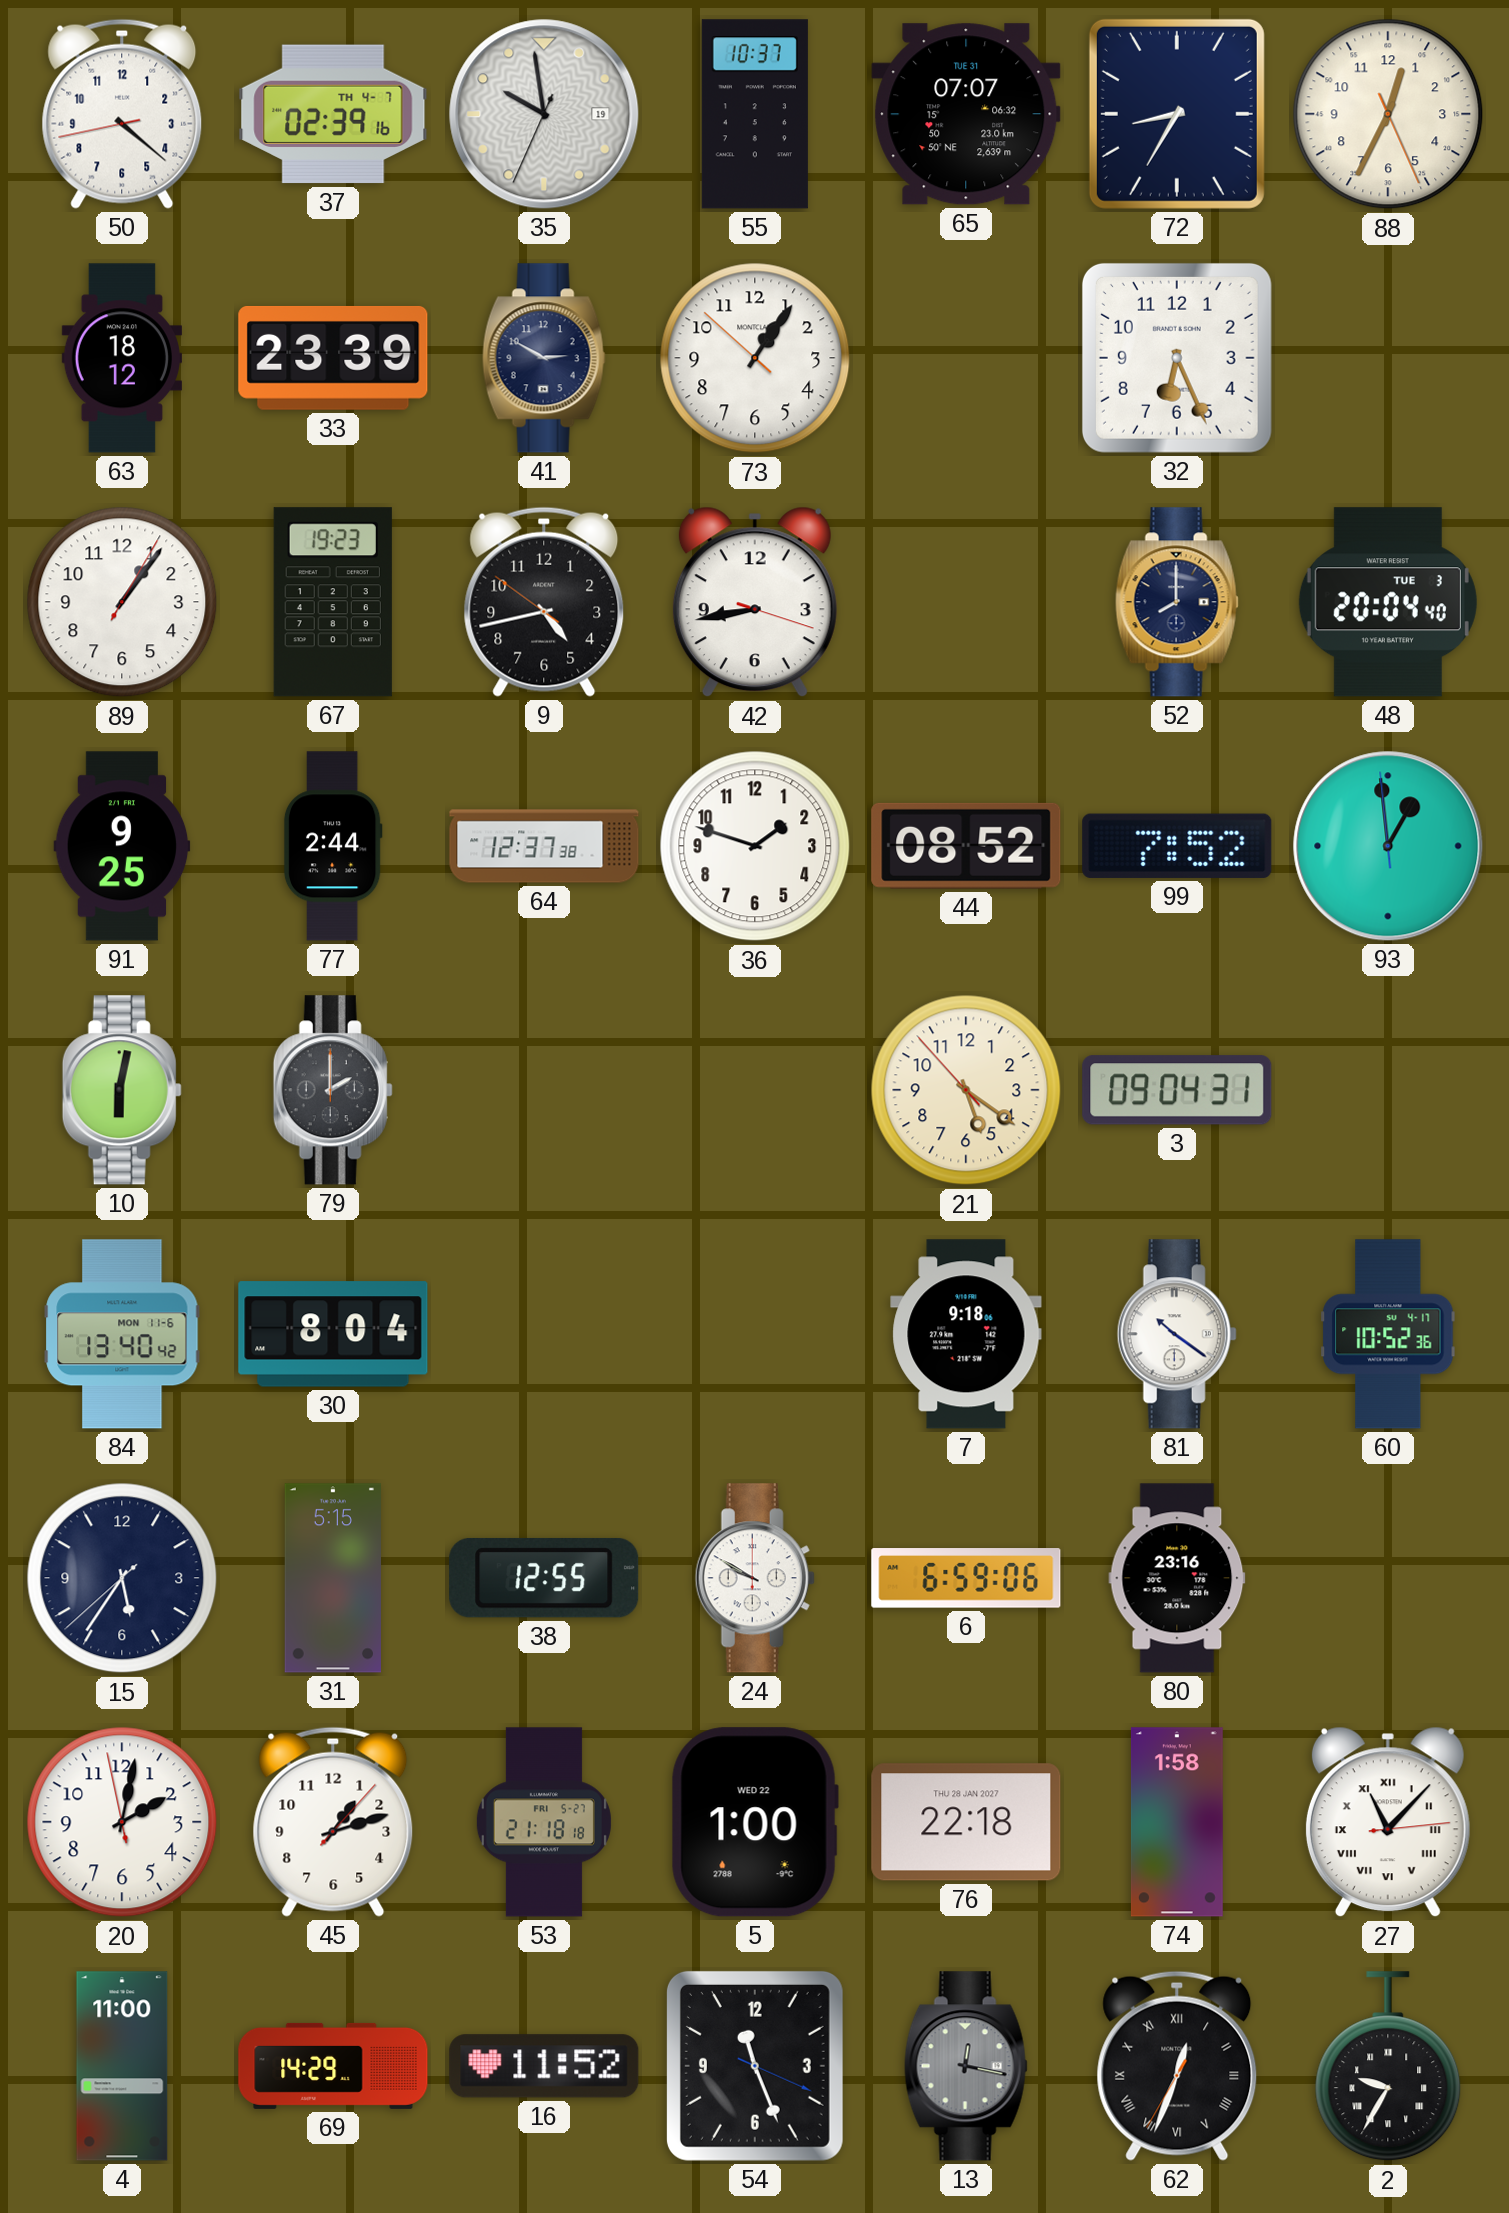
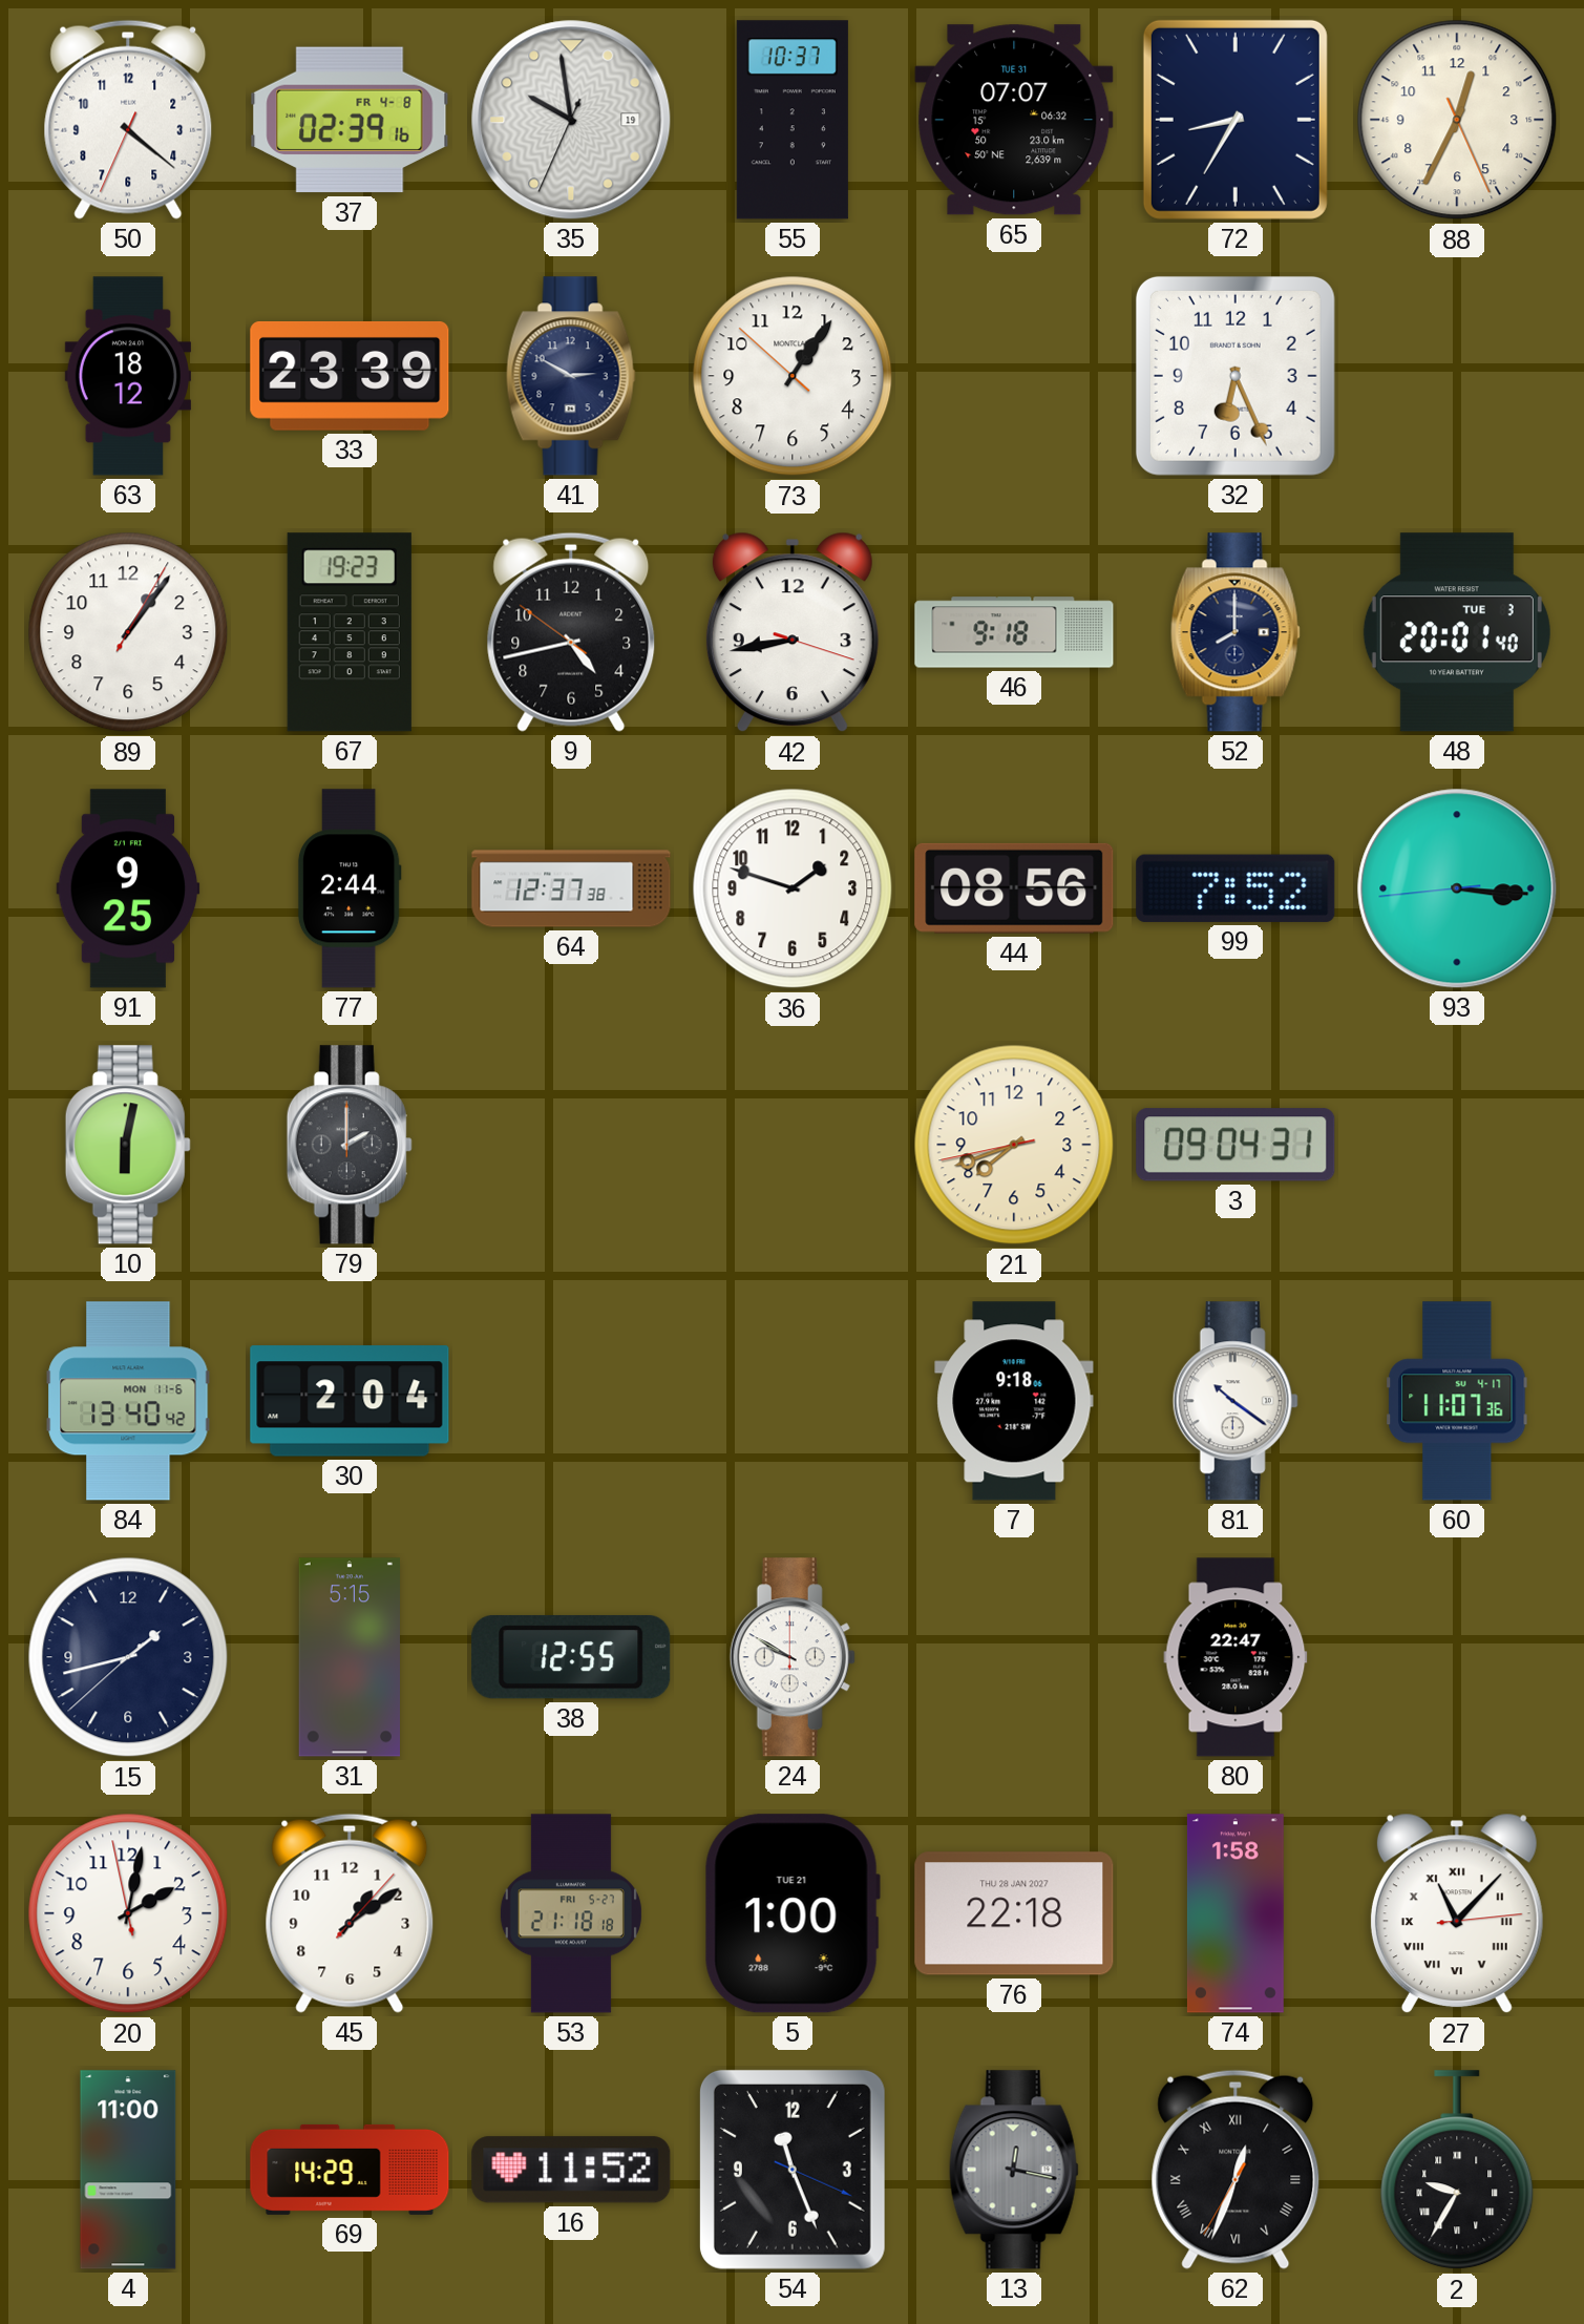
50: 4:21:43 -> 4:21:34
37 date: TH 4-7 -> FR 4-8
46: none -> 9:18
48: 20:04 -> 20:01
44: 08:52 -> 08:56
93: 12:58 -> 3:15
21: 5:20 -> 7:41
30: 8:04 -> 2:04
60: 10:52 -> 11:07
15: 5:35 -> 1:42
6: 6:59 -> none
80: 23:16 -> 22:47
45: 1:12 -> 1:09
5 date: WED 22 -> TUE 21
